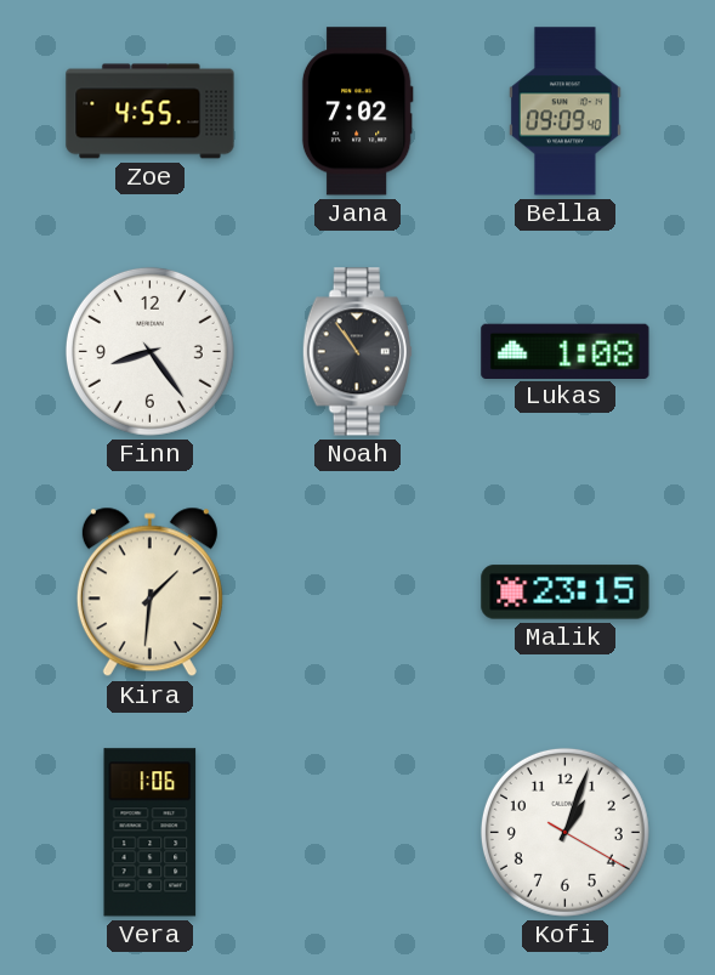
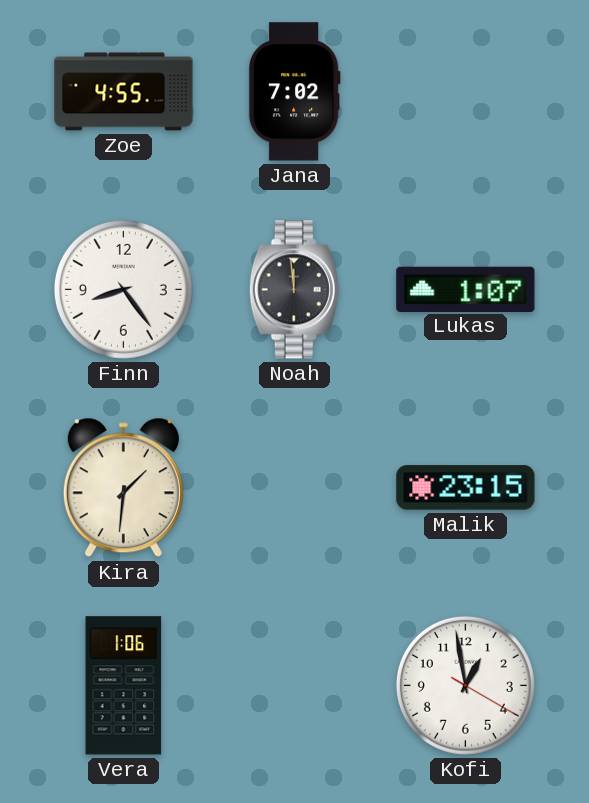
Bella: 09:09 -> none
Noah: 10:54 -> 11:59
Lukas: 1:08 -> 1:07
Kofi: 1:03 -> 12:58
